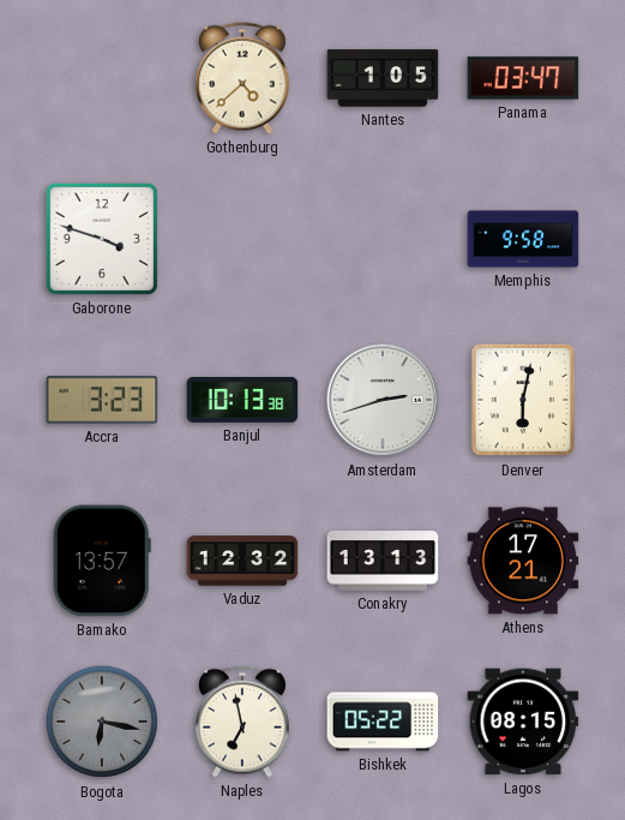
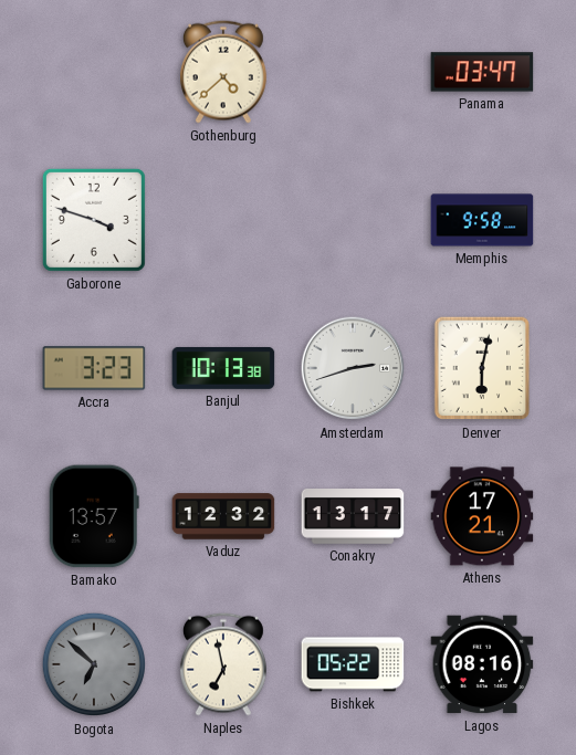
Nantes: 1:05 -> none
Conakry: 13:13 -> 13:17
Bogota: 6:17 -> 6:52
Lagos: 08:15 -> 08:16
